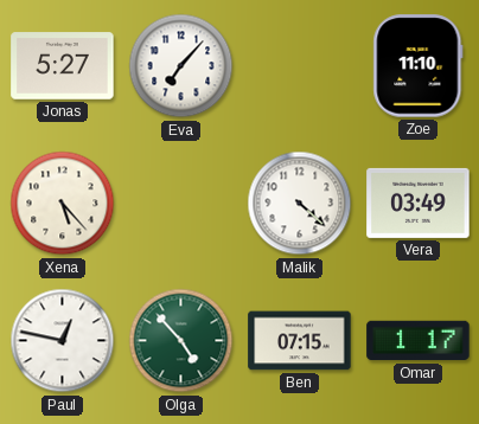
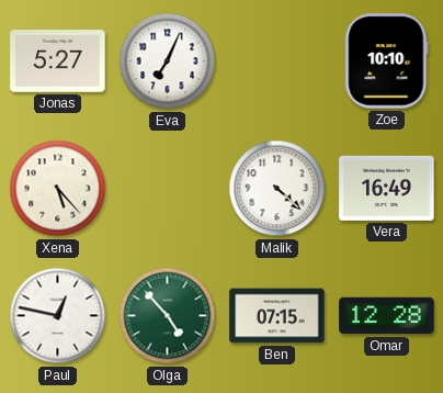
Eva: 7:07 -> 7:04
Zoe: 11:10 -> 10:10
Vera: 03:49 -> 16:49
Omar: 1:17 -> 12:28
